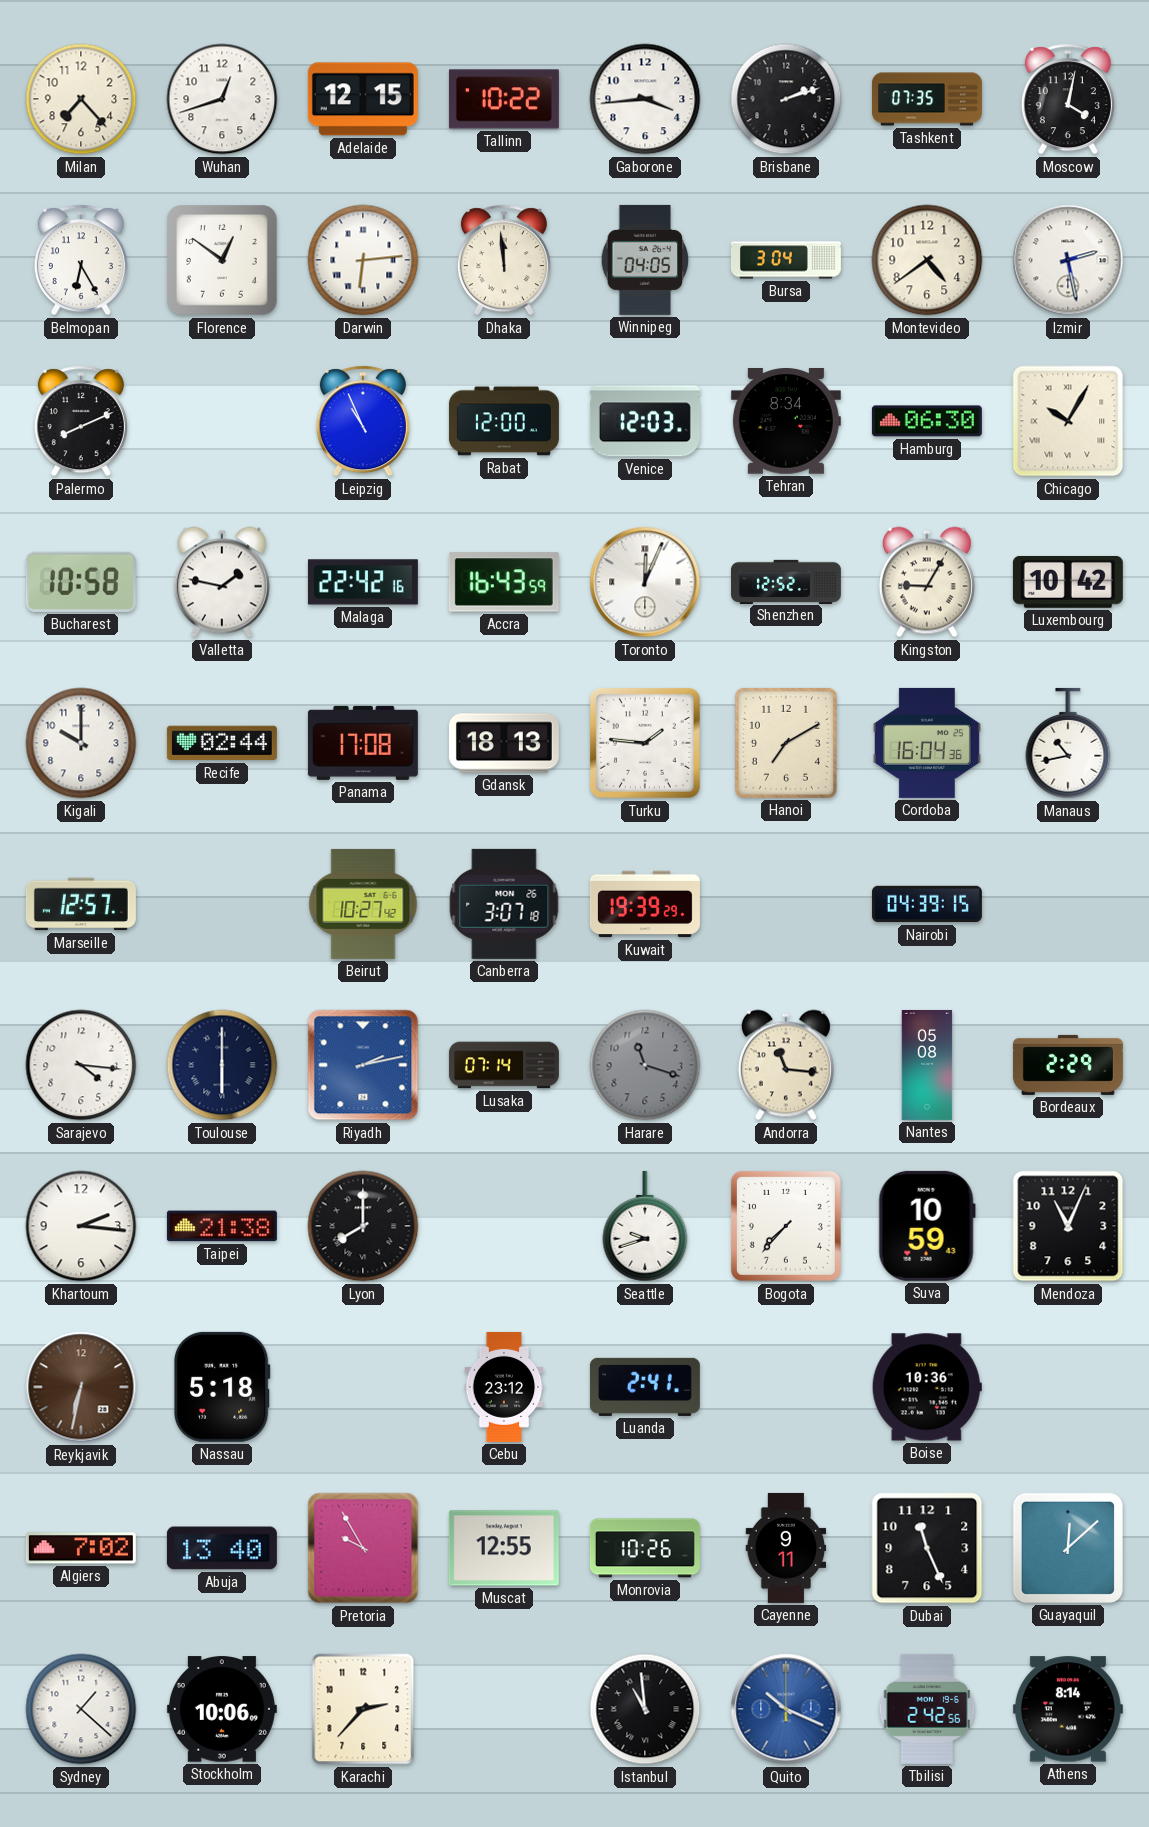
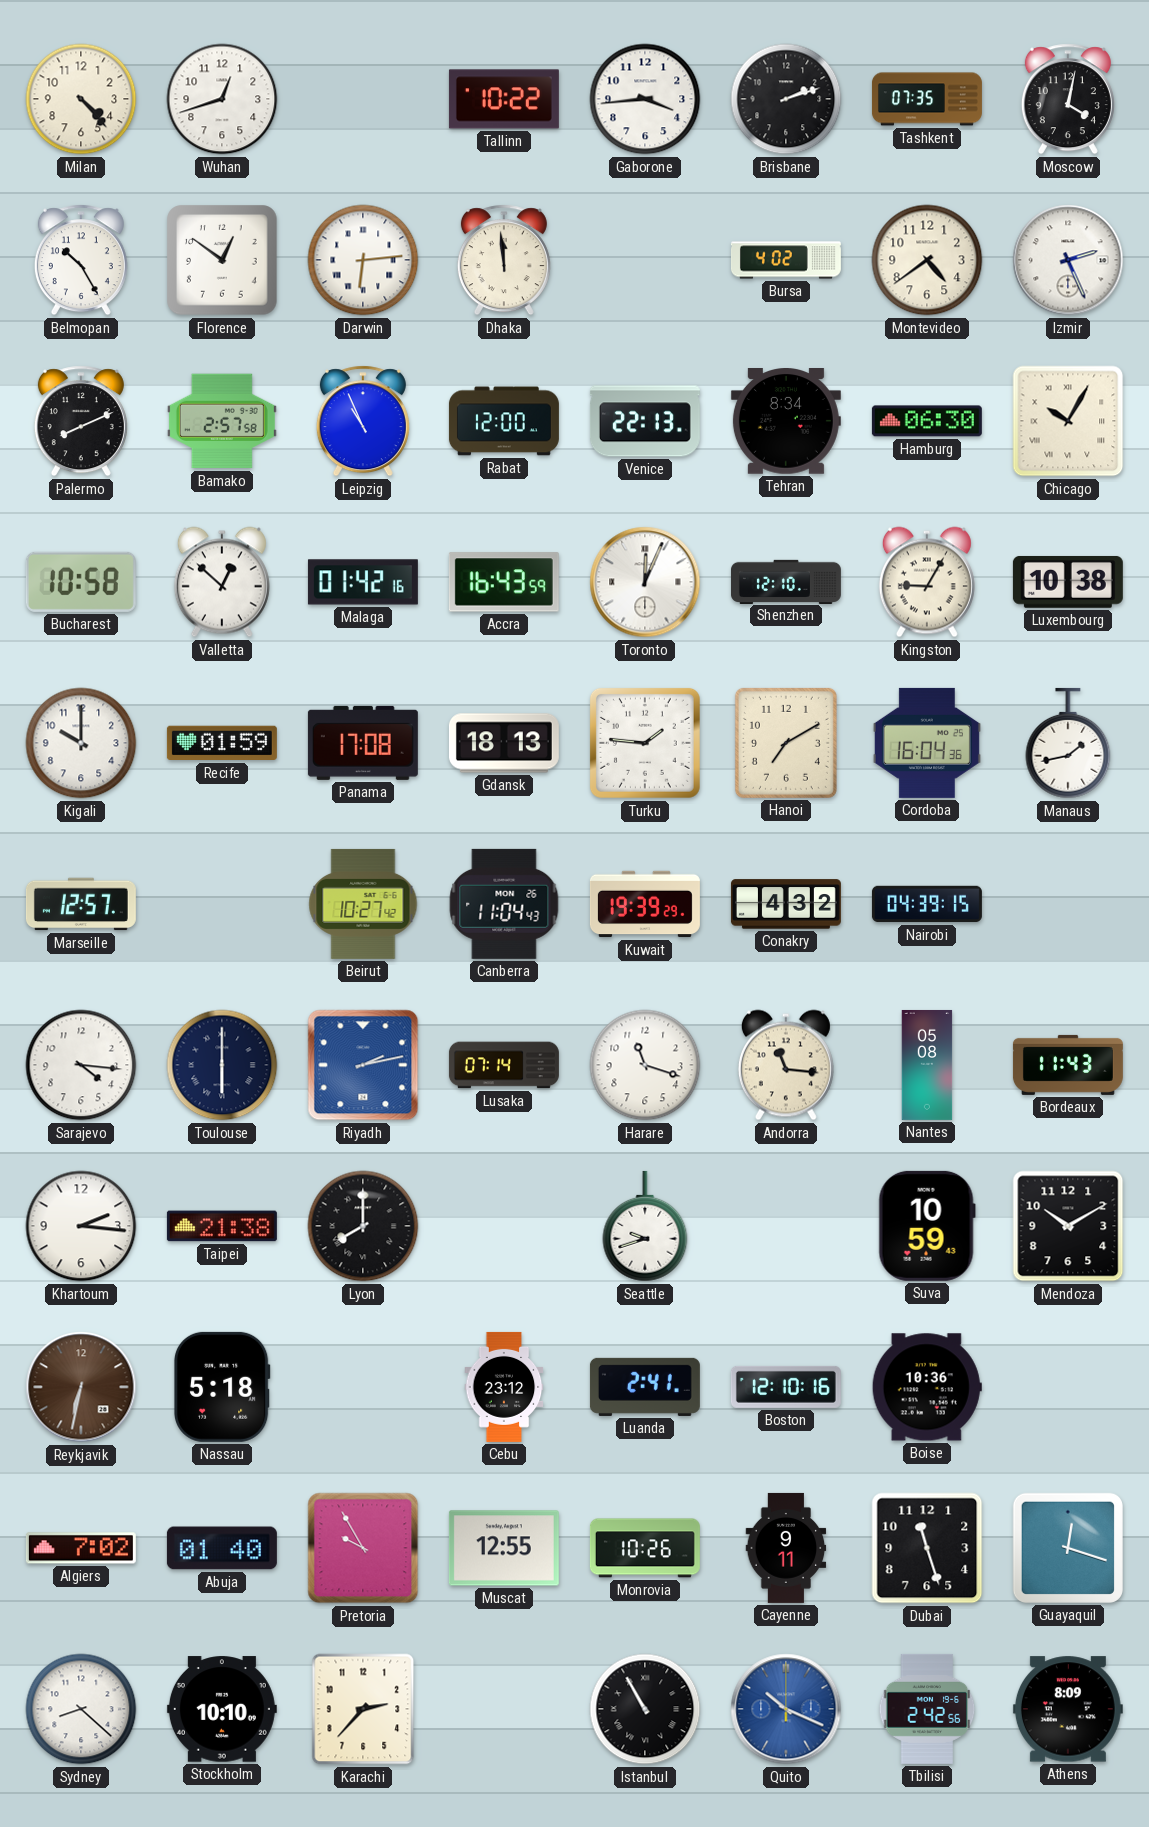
Milan: 7:23 -> 4:23
Adelaide: 12:15 -> none
Belmopan: 6:25 -> 10:25
Winnipeg: 04:05 -> none
Bursa: 3:04 -> 4:02
Izmir: 2:28 -> 2:26
Bamako: none -> 2:57
Venice: 12:03 -> 22:13
Valletta: 1:47 -> 12:52
Malaga: 22:42 -> 01:42
Shenzhen: 12:52 -> 12:10
Luxembourg: 10:42 -> 10:38
Recife: 02:44 -> 01:59
Manaus: 10:43 -> 1:43
Canberra: 3:07 -> 11:04
Conakry: none -> 4:32
Harare dial: grey -> white
Bordeaux: 2:29 -> 11:43
Bogota: 7:37 -> none
Mendoza: 11:04 -> 10:10
Boston: none -> 12:10
Abuja: 13:40 -> 01:40
Dubai: 11:26 -> 11:27
Guayaquil: 12:08 -> 12:18
Sydney: 1:22 -> 8:22
Stockholm: 10:06 -> 10:10
Istanbul: 10:59 -> 10:55
Athens: 8:14 -> 8:09
